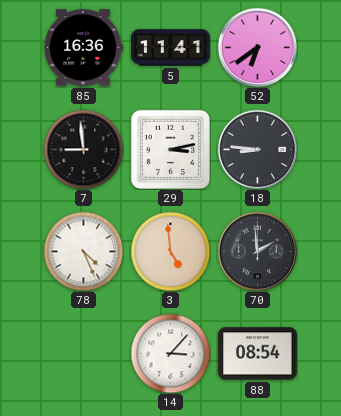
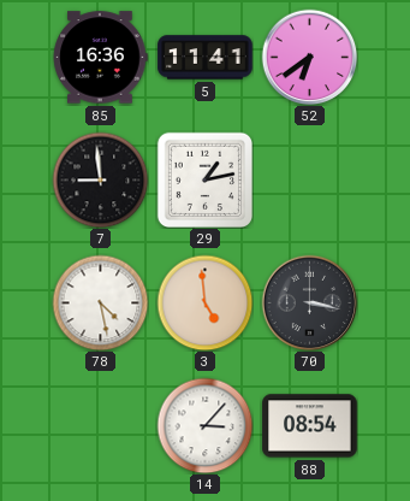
29: 3:13 -> 1:13
18: 8:46 -> none
78: 4:26 -> 4:28
70: 1:59 -> 3:17
